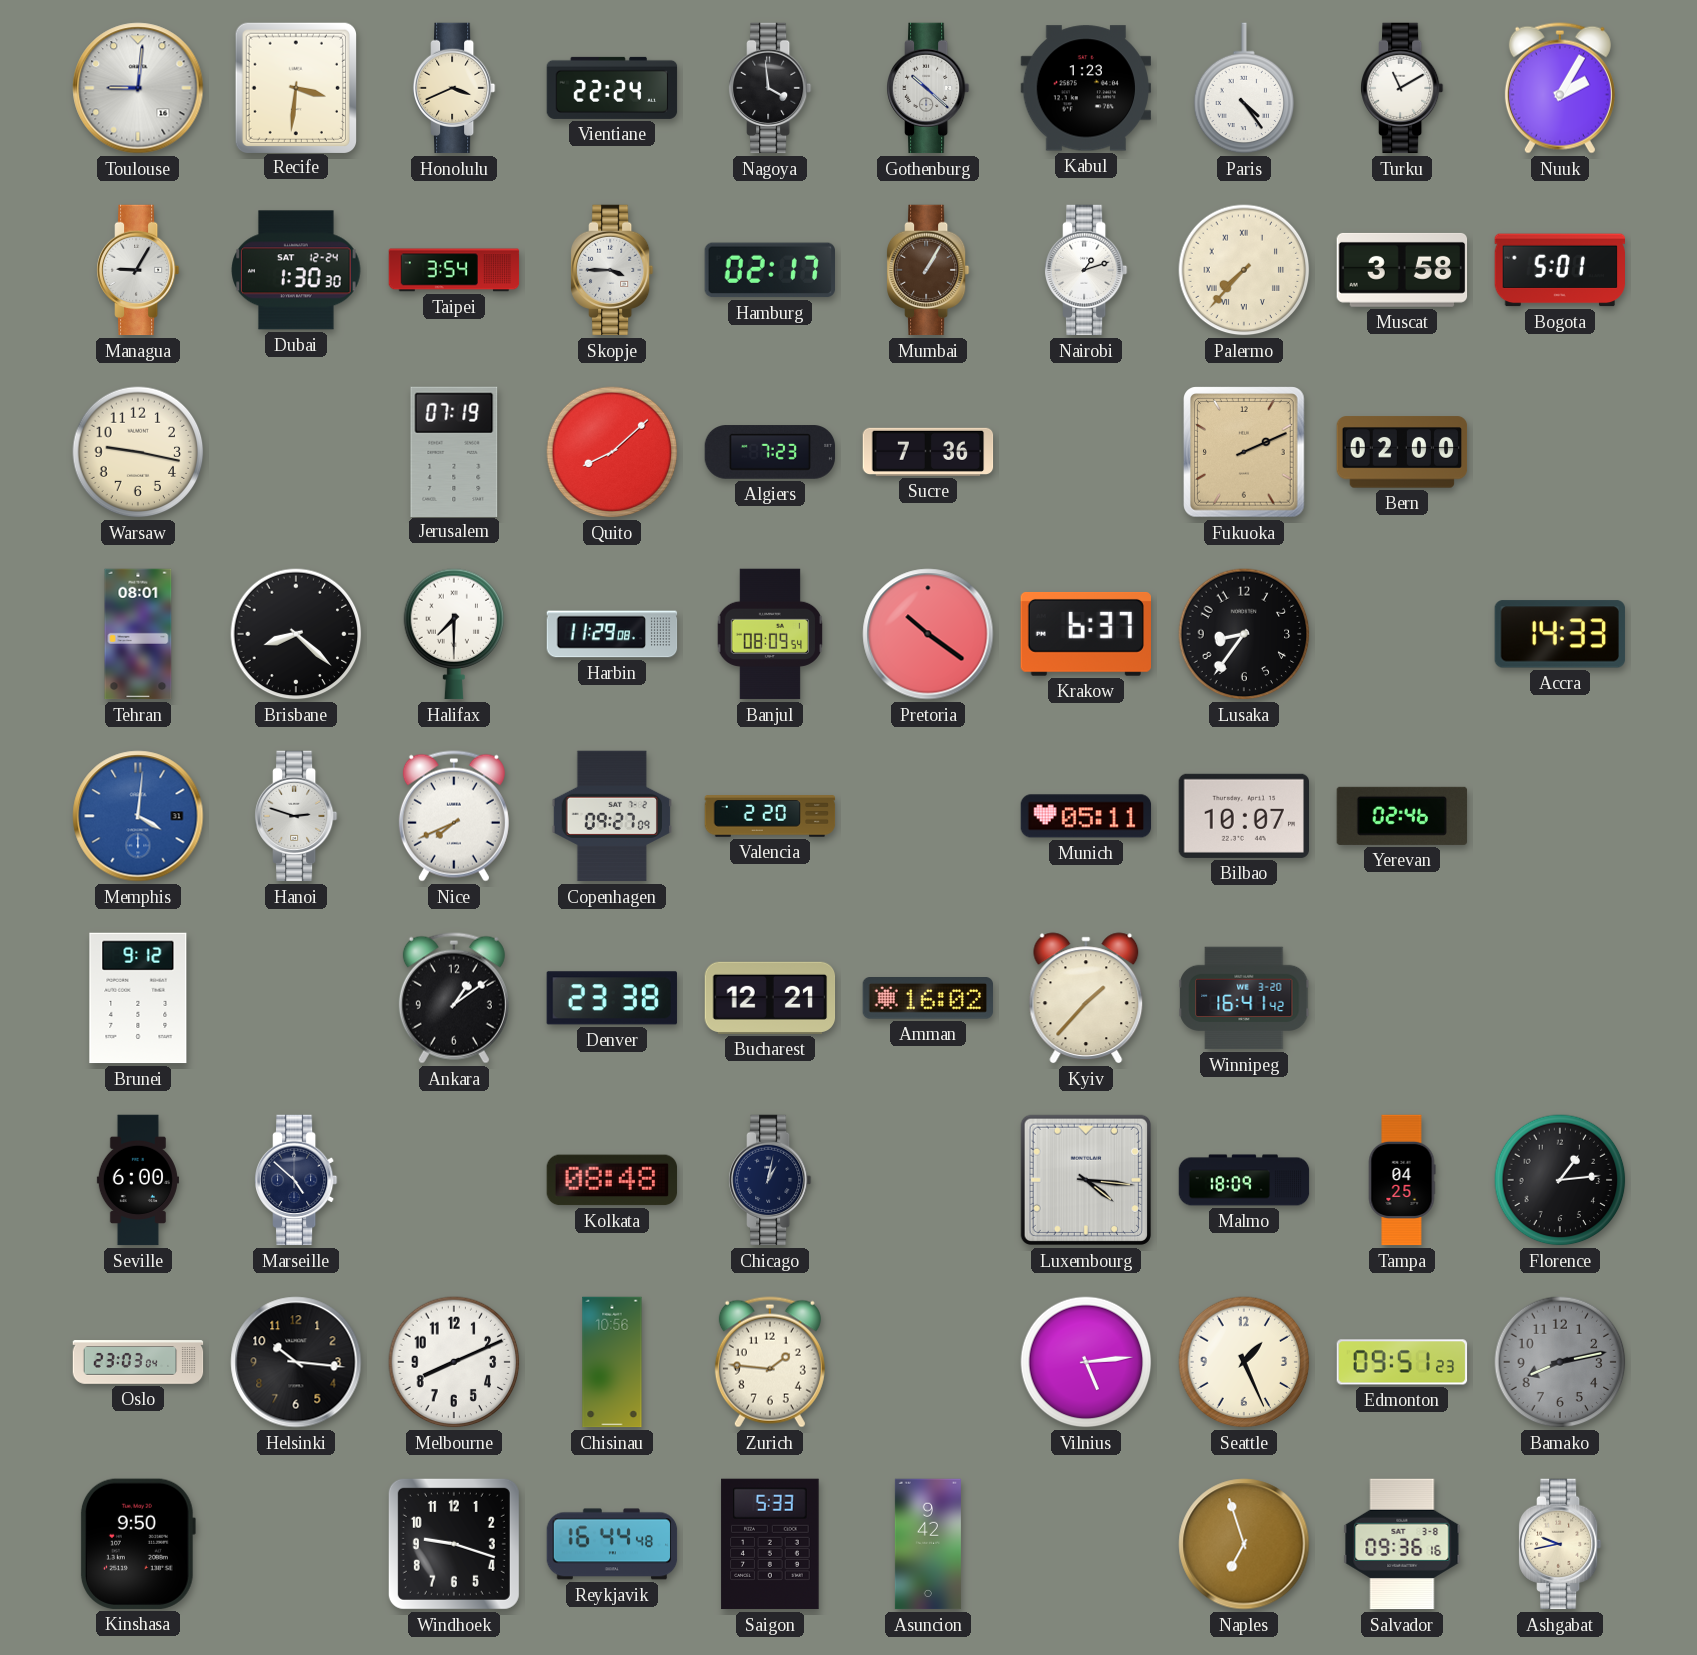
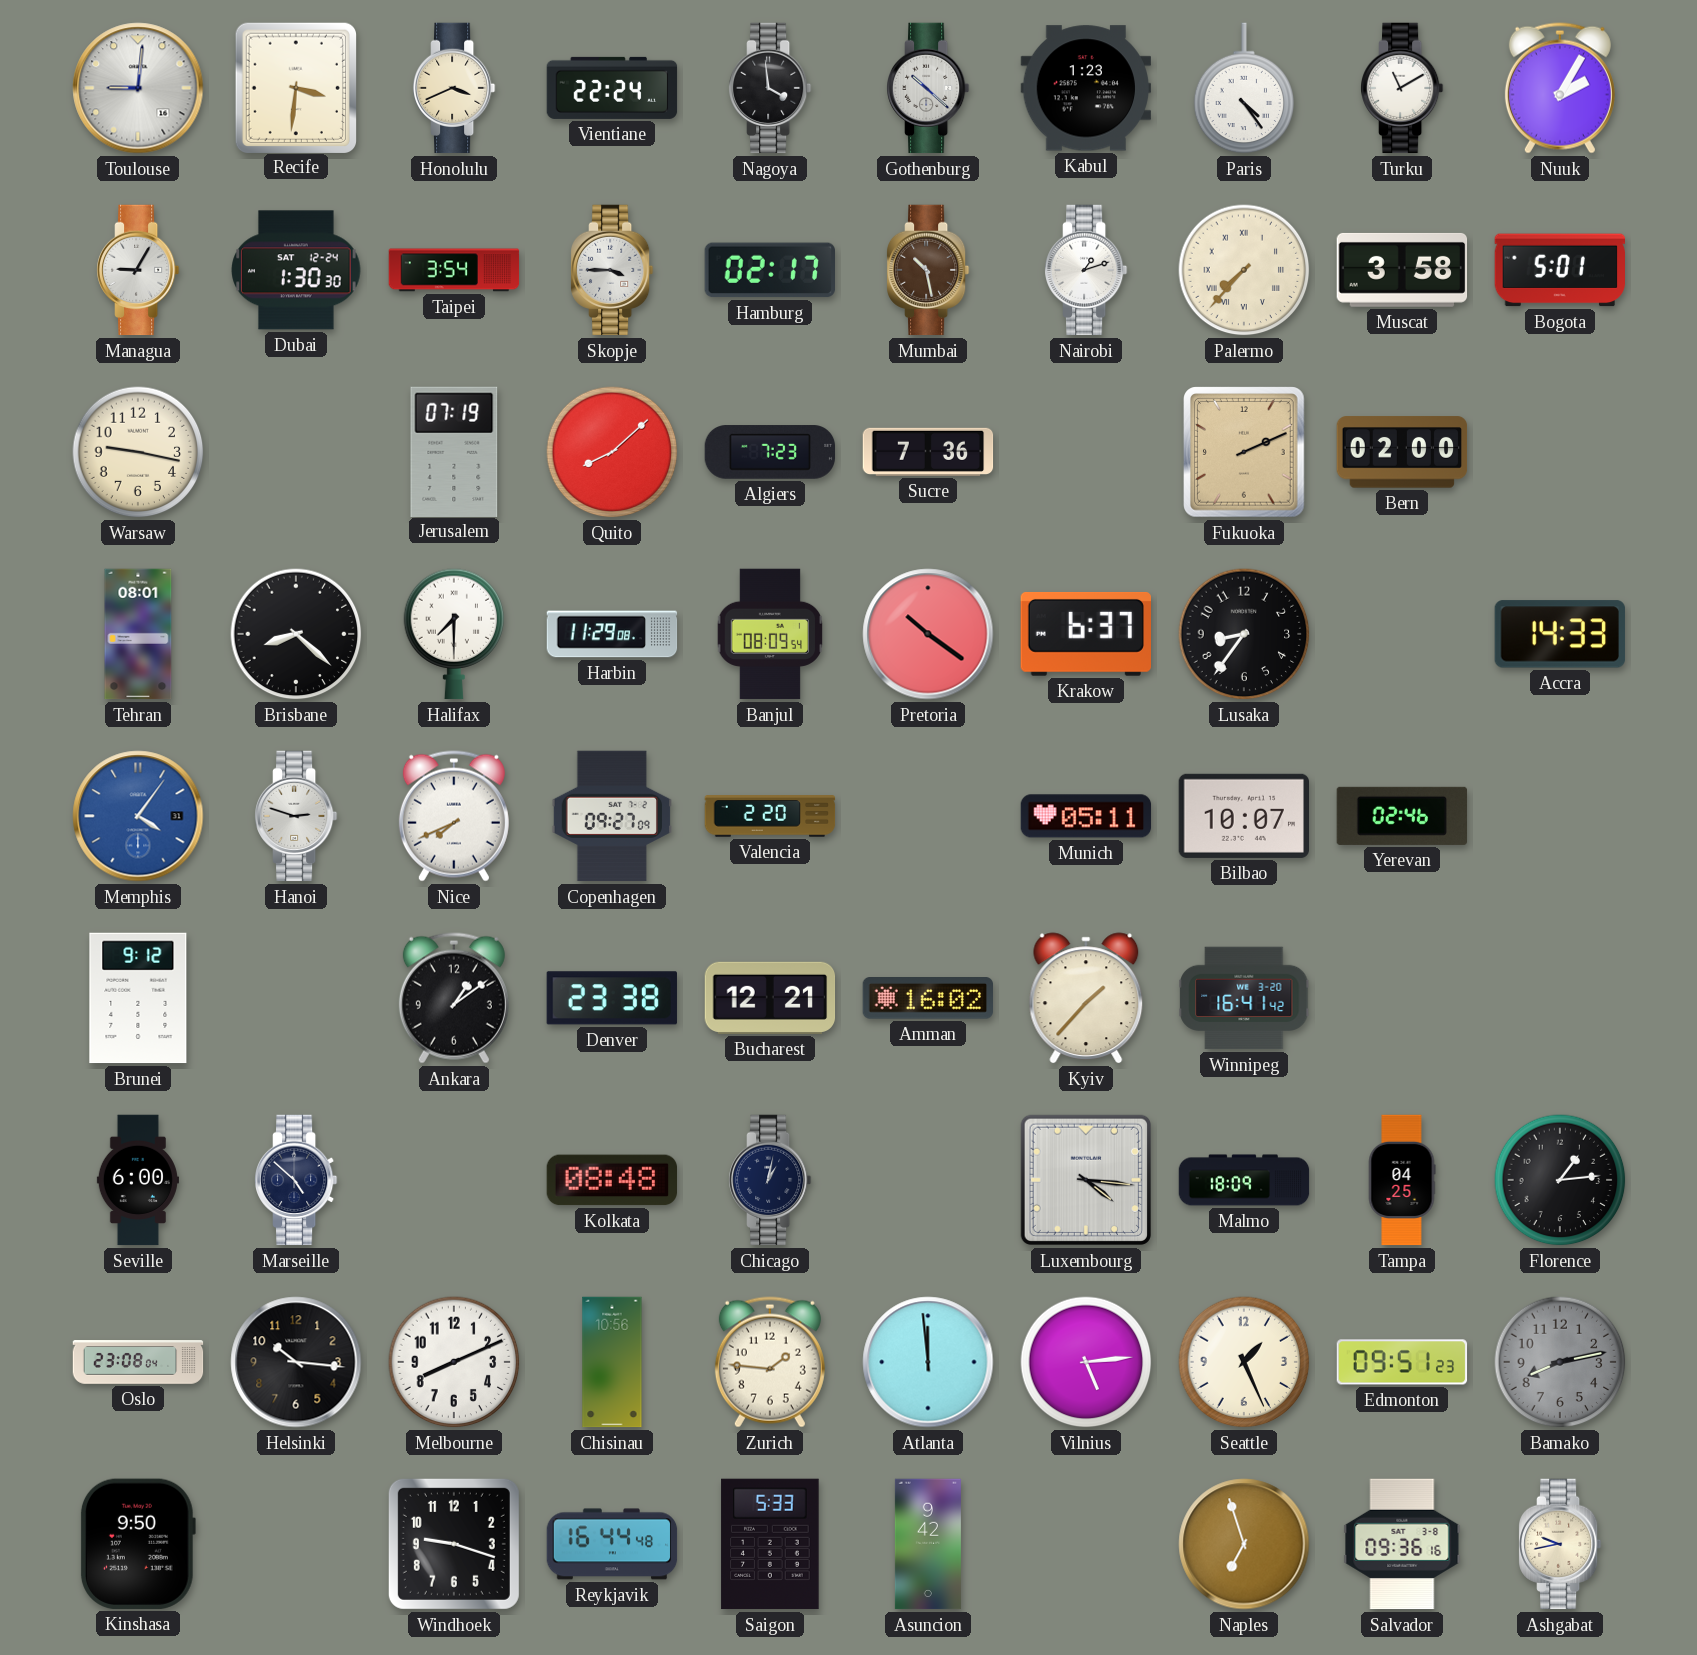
Mumbai: 1:05 -> 10:28
Memphis: 4:01 -> 4:06
Oslo: 23:03 -> 23:08
Atlanta: none -> 11:59
